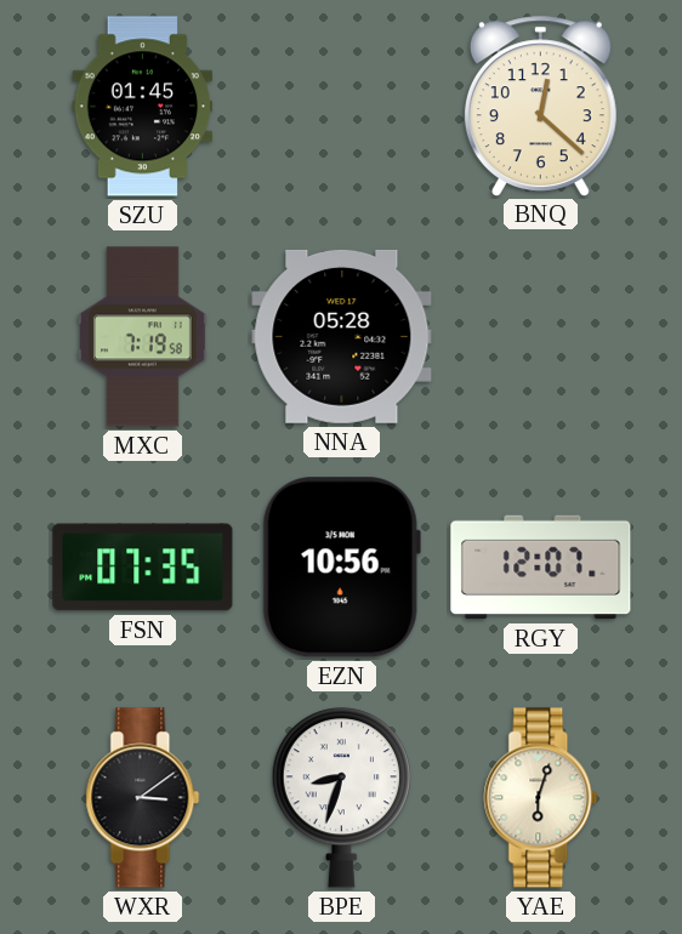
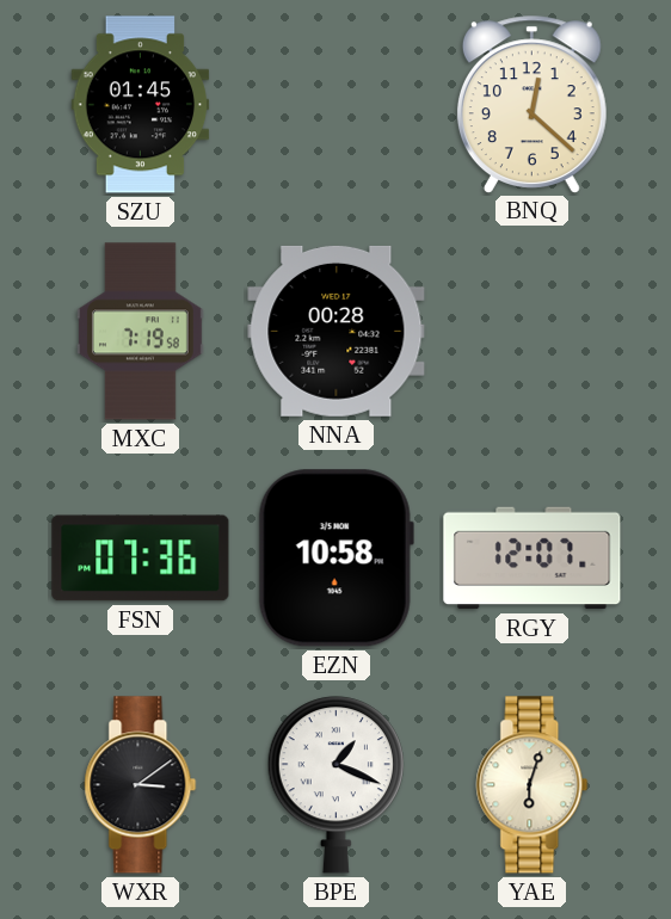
NNA: 05:28 -> 00:28
FSN: 07:35 -> 07:36
EZN: 10:56 -> 10:58
BPE: 8:33 -> 1:19
